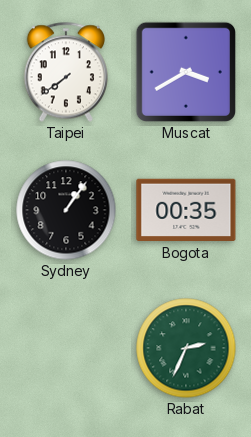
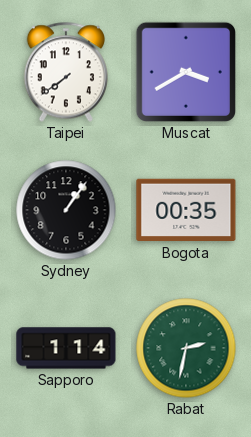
Sapporo: none -> 1:14
Rabat: 2:34 -> 2:32
